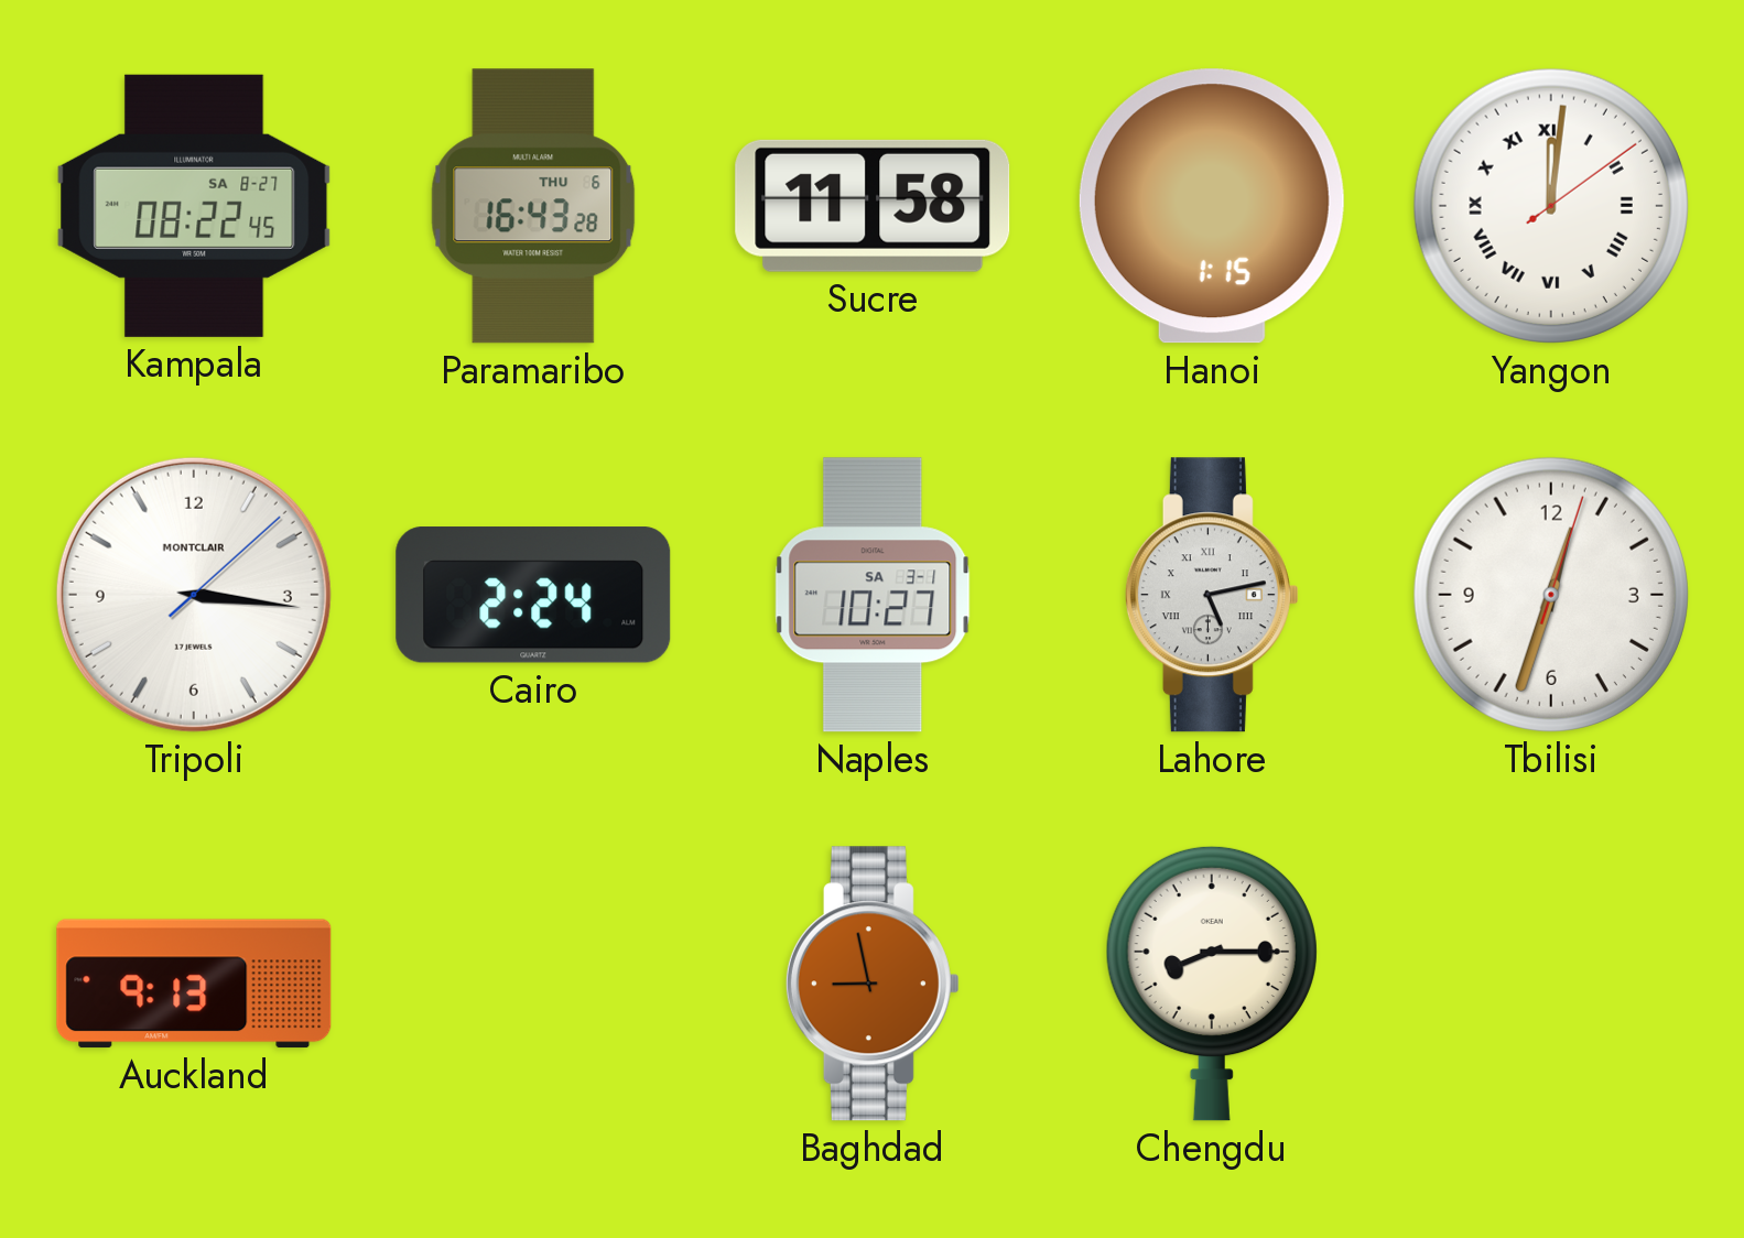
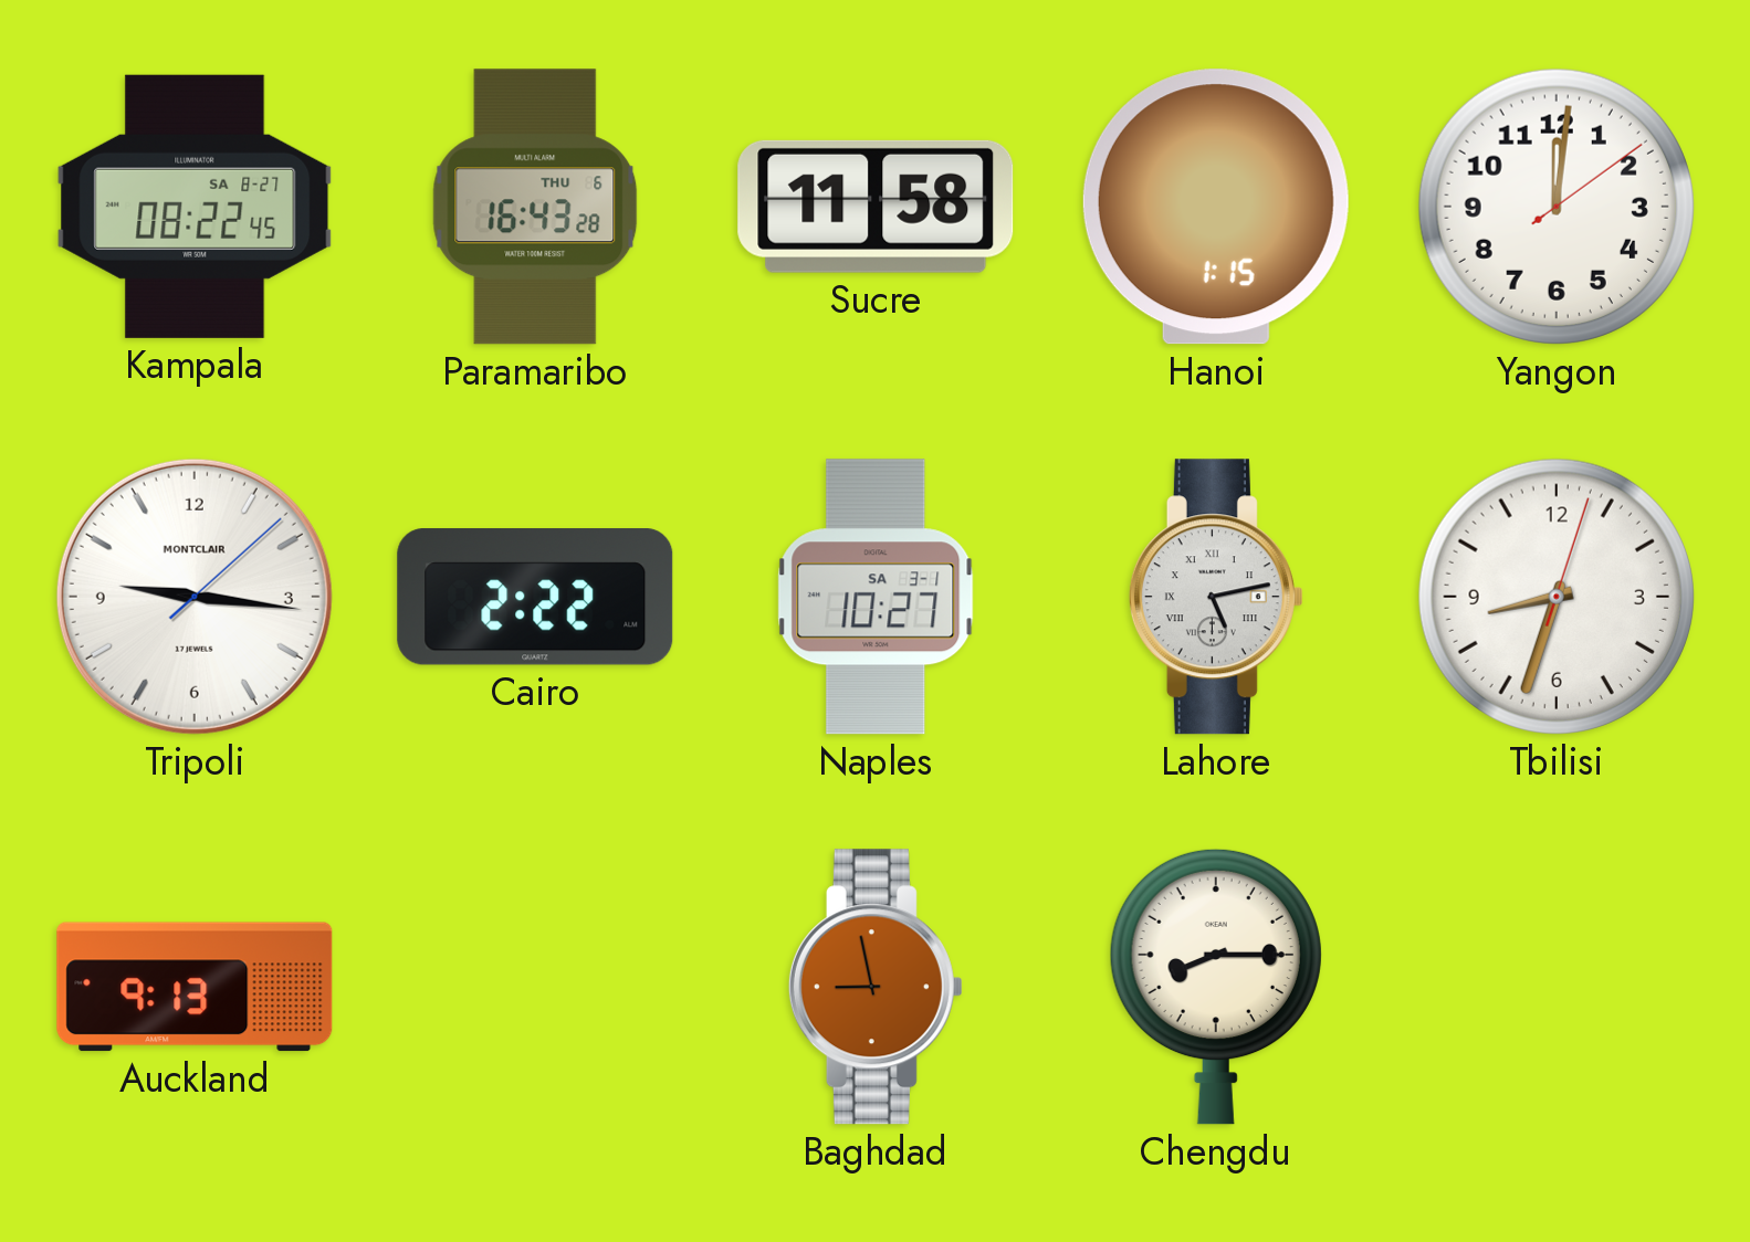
Yangon numerals: Roman -> Arabic
Tripoli: 3:16 -> 9:16
Cairo: 2:24 -> 2:22
Tbilisi: 12:33 -> 8:33
